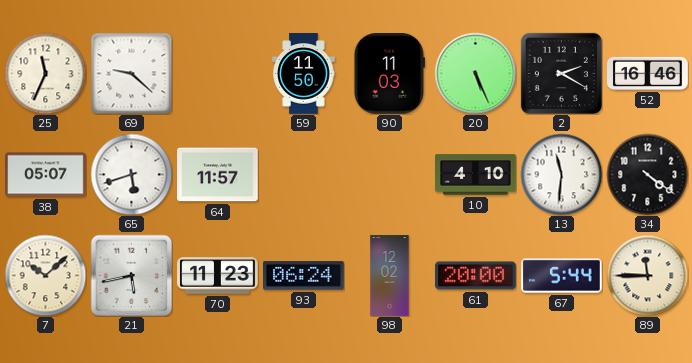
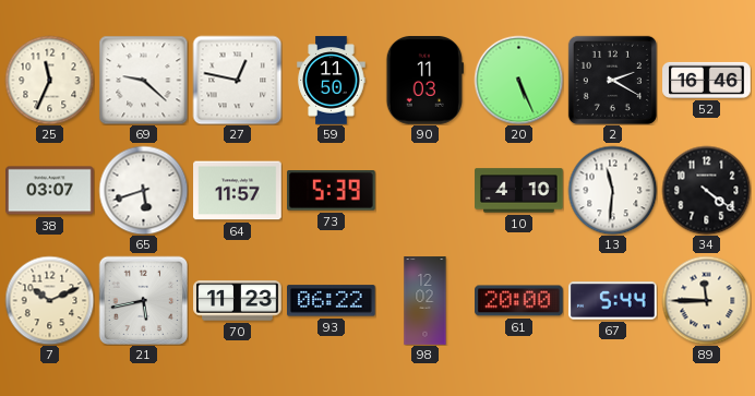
27: none -> 12:47
38: 05:07 -> 03:07
73: none -> 5:39
7: 10:08 -> 10:11
93: 06:24 -> 06:22
